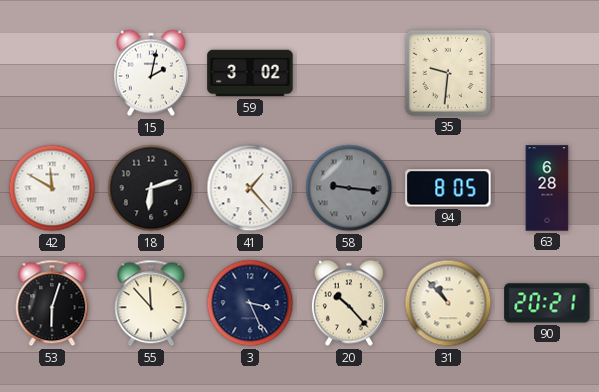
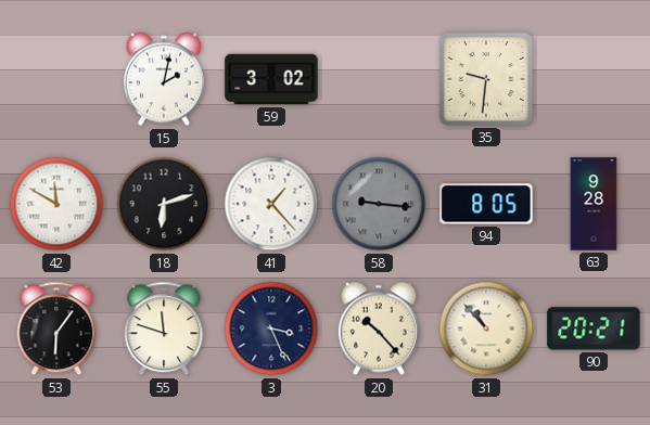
63: 6:28 -> 9:28
53: 6:03 -> 6:06
55: 11:53 -> 11:48
